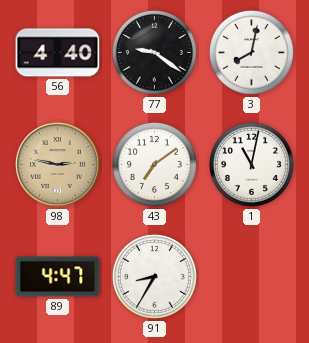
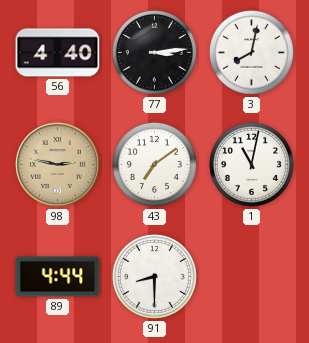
77: 9:21 -> 3:14
89: 4:47 -> 4:44
91: 8:35 -> 8:30
